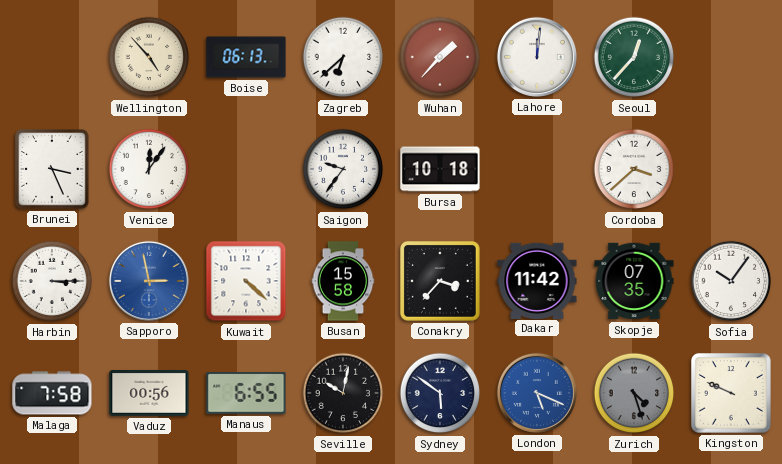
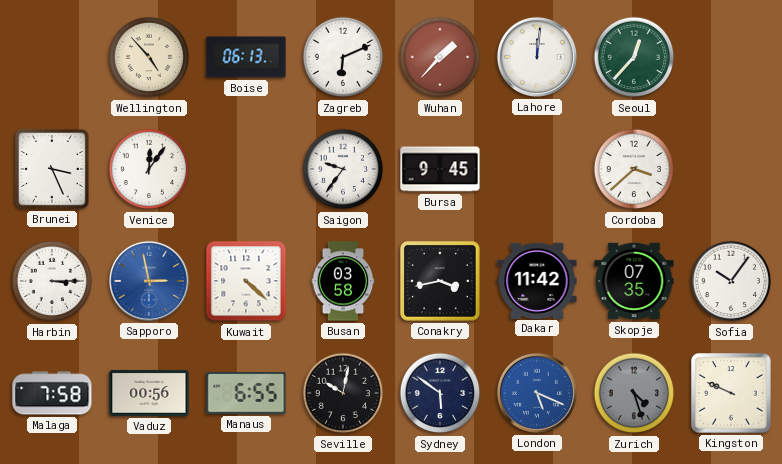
Zagreb: 6:38 -> 6:11
Bursa: 10:18 -> 9:45
Busan: 15:58 -> 03:58
Conakry: 3:37 -> 3:43
